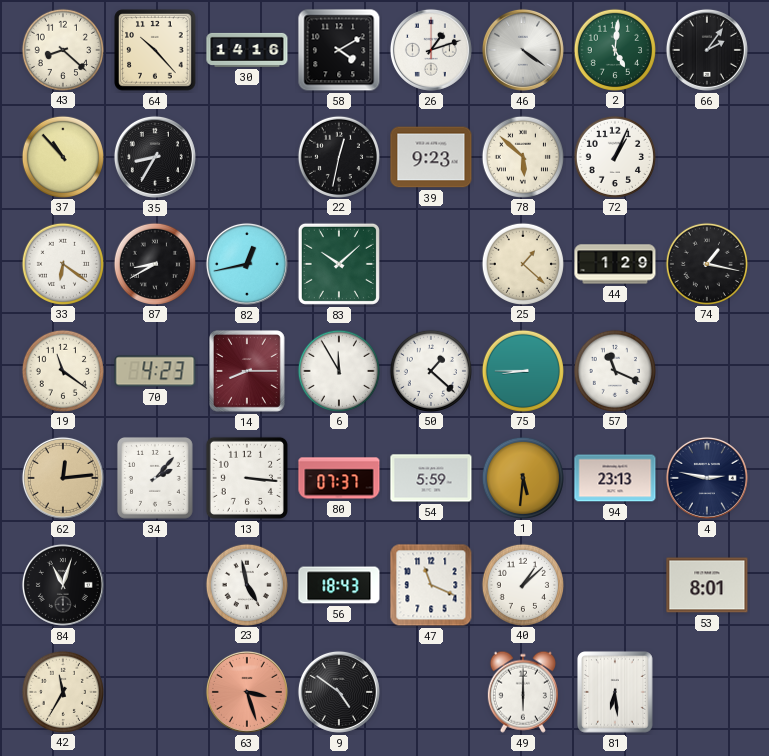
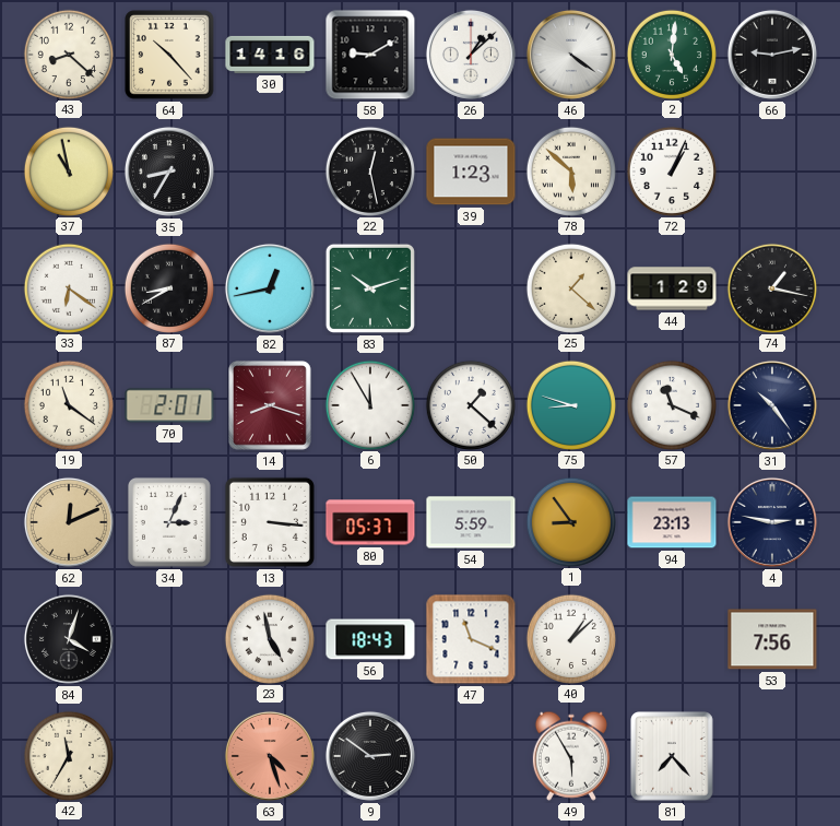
58: 4:10 -> 9:10
26: 1:12 -> 1:08
66: 2:06 -> 9:13
37: 10:53 -> 10:58
22: 12:32 -> 12:28
39: 9:23 -> 1:23
83: 10:08 -> 10:12
70: 4:23 -> 2:01
14: 8:15 -> 8:18
75: 8:45 -> 8:48
31: none -> 10:24
62: 12:14 -> 12:11
34: 2:07 -> 3:04
80: 07:37 -> 05:37
1: 5:31 -> 8:54
84: 11:03 -> 4:03
53: 8:01 -> 7:56
63: 3:27 -> 4:27
9: 4:51 -> 2:51
49: 6:00 -> 5:55
81: 6:29 -> 7:23
